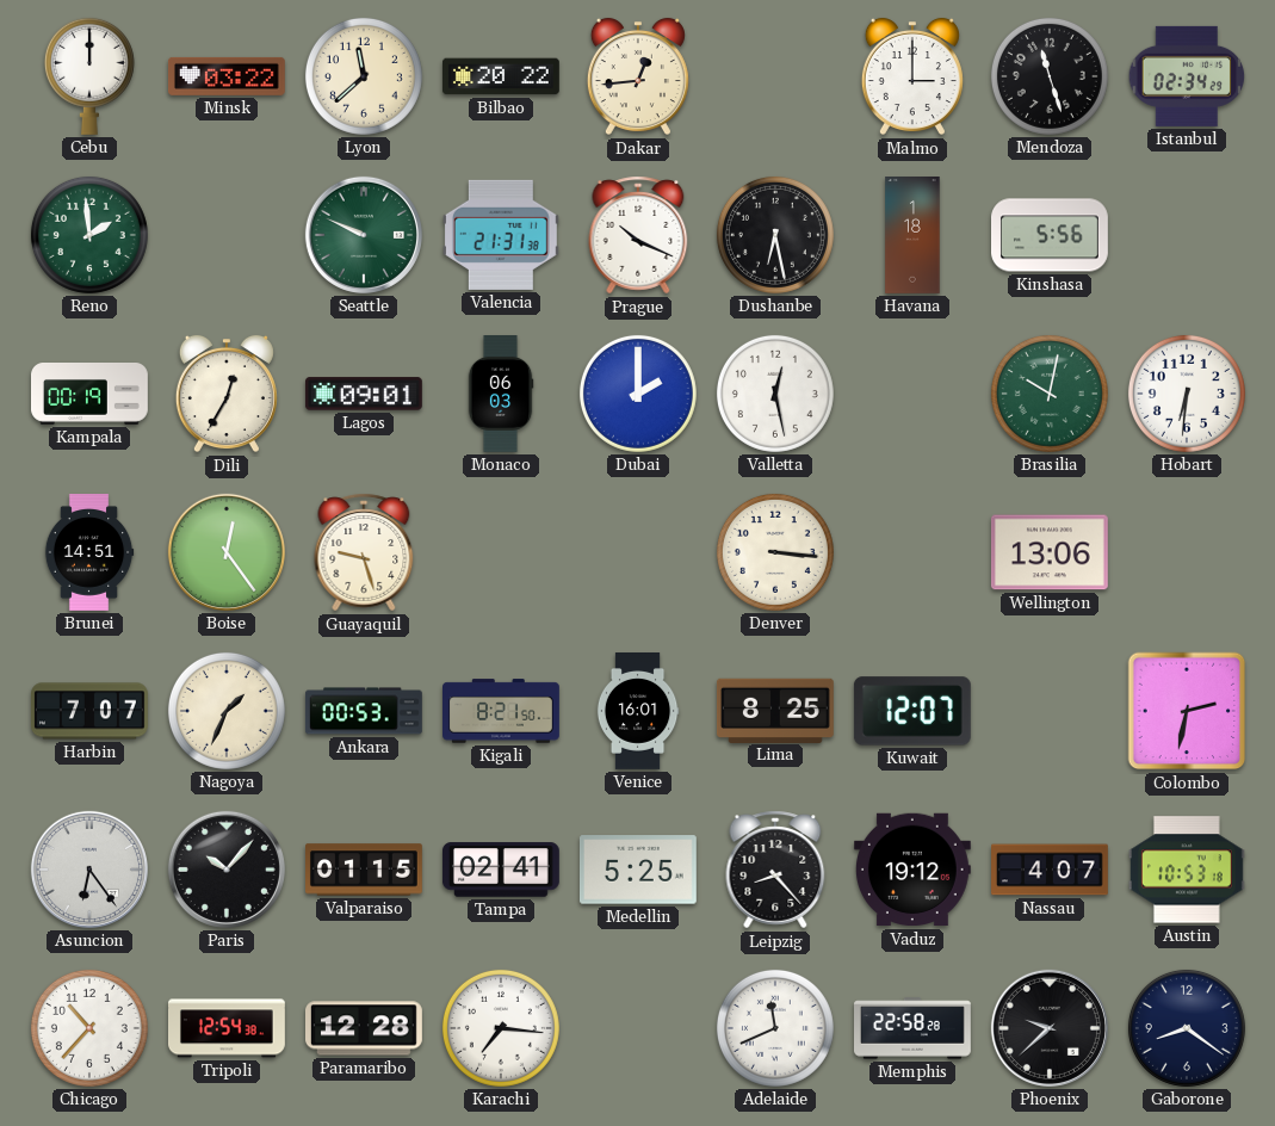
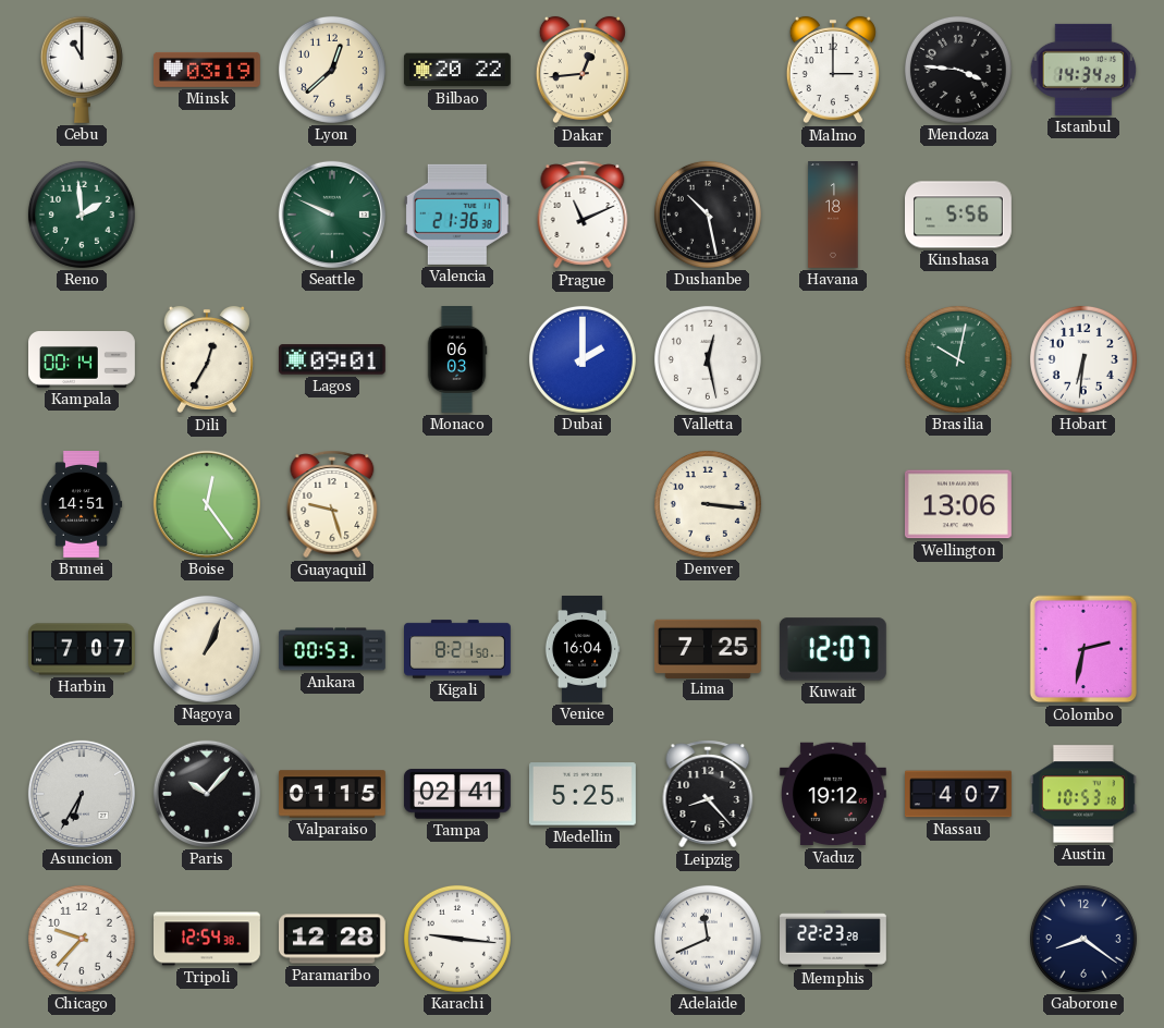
Cebu: 12:00 -> 11:00
Minsk: 03:22 -> 03:19
Lyon: 11:38 -> 12:38
Mendoza: 11:27 -> 3:46
Istanbul: 02:34 -> 14:34
Valencia: 21:31 -> 21:36
Prague: 10:19 -> 11:11
Dushanbe: 6:28 -> 10:28
Kampala: 00:19 -> 00:14
Nagoya: 1:34 -> 1:04
Venice: 16:01 -> 16:04
Lima: 8:25 -> 7:25
Asuncion: 6:24 -> 6:35
Chicago: 10:37 -> 9:37
Karachi: 7:16 -> 9:16
Memphis: 22:58 -> 22:23
Phoenix: 9:38 -> none
